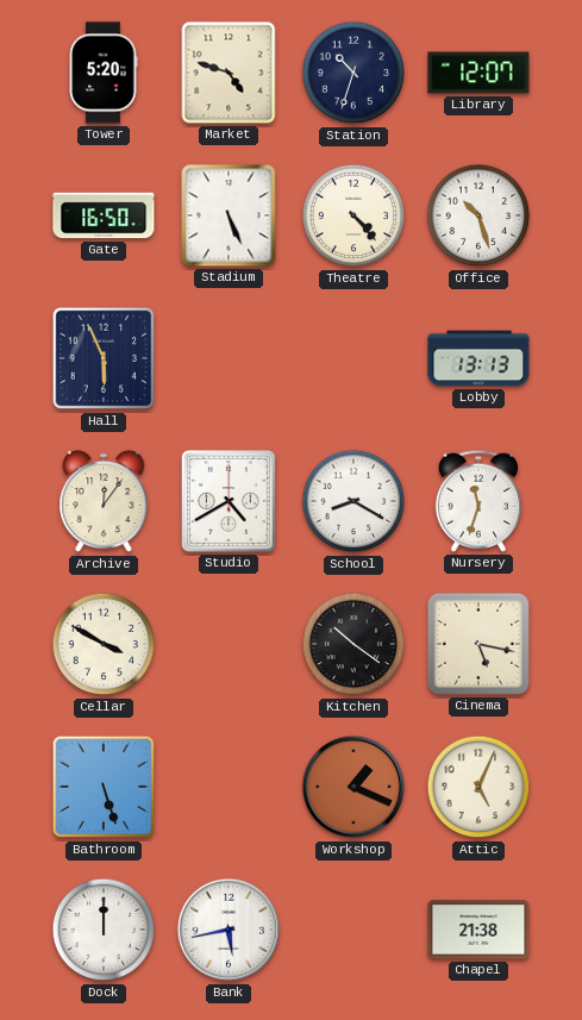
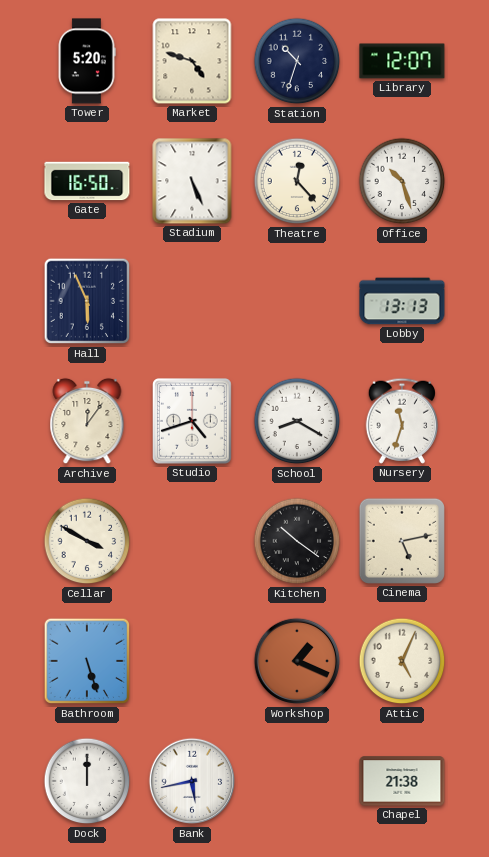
Theatre: 4:23 -> 12:23
Studio: 4:40 -> 4:42
Cinema: 5:17 -> 5:13
